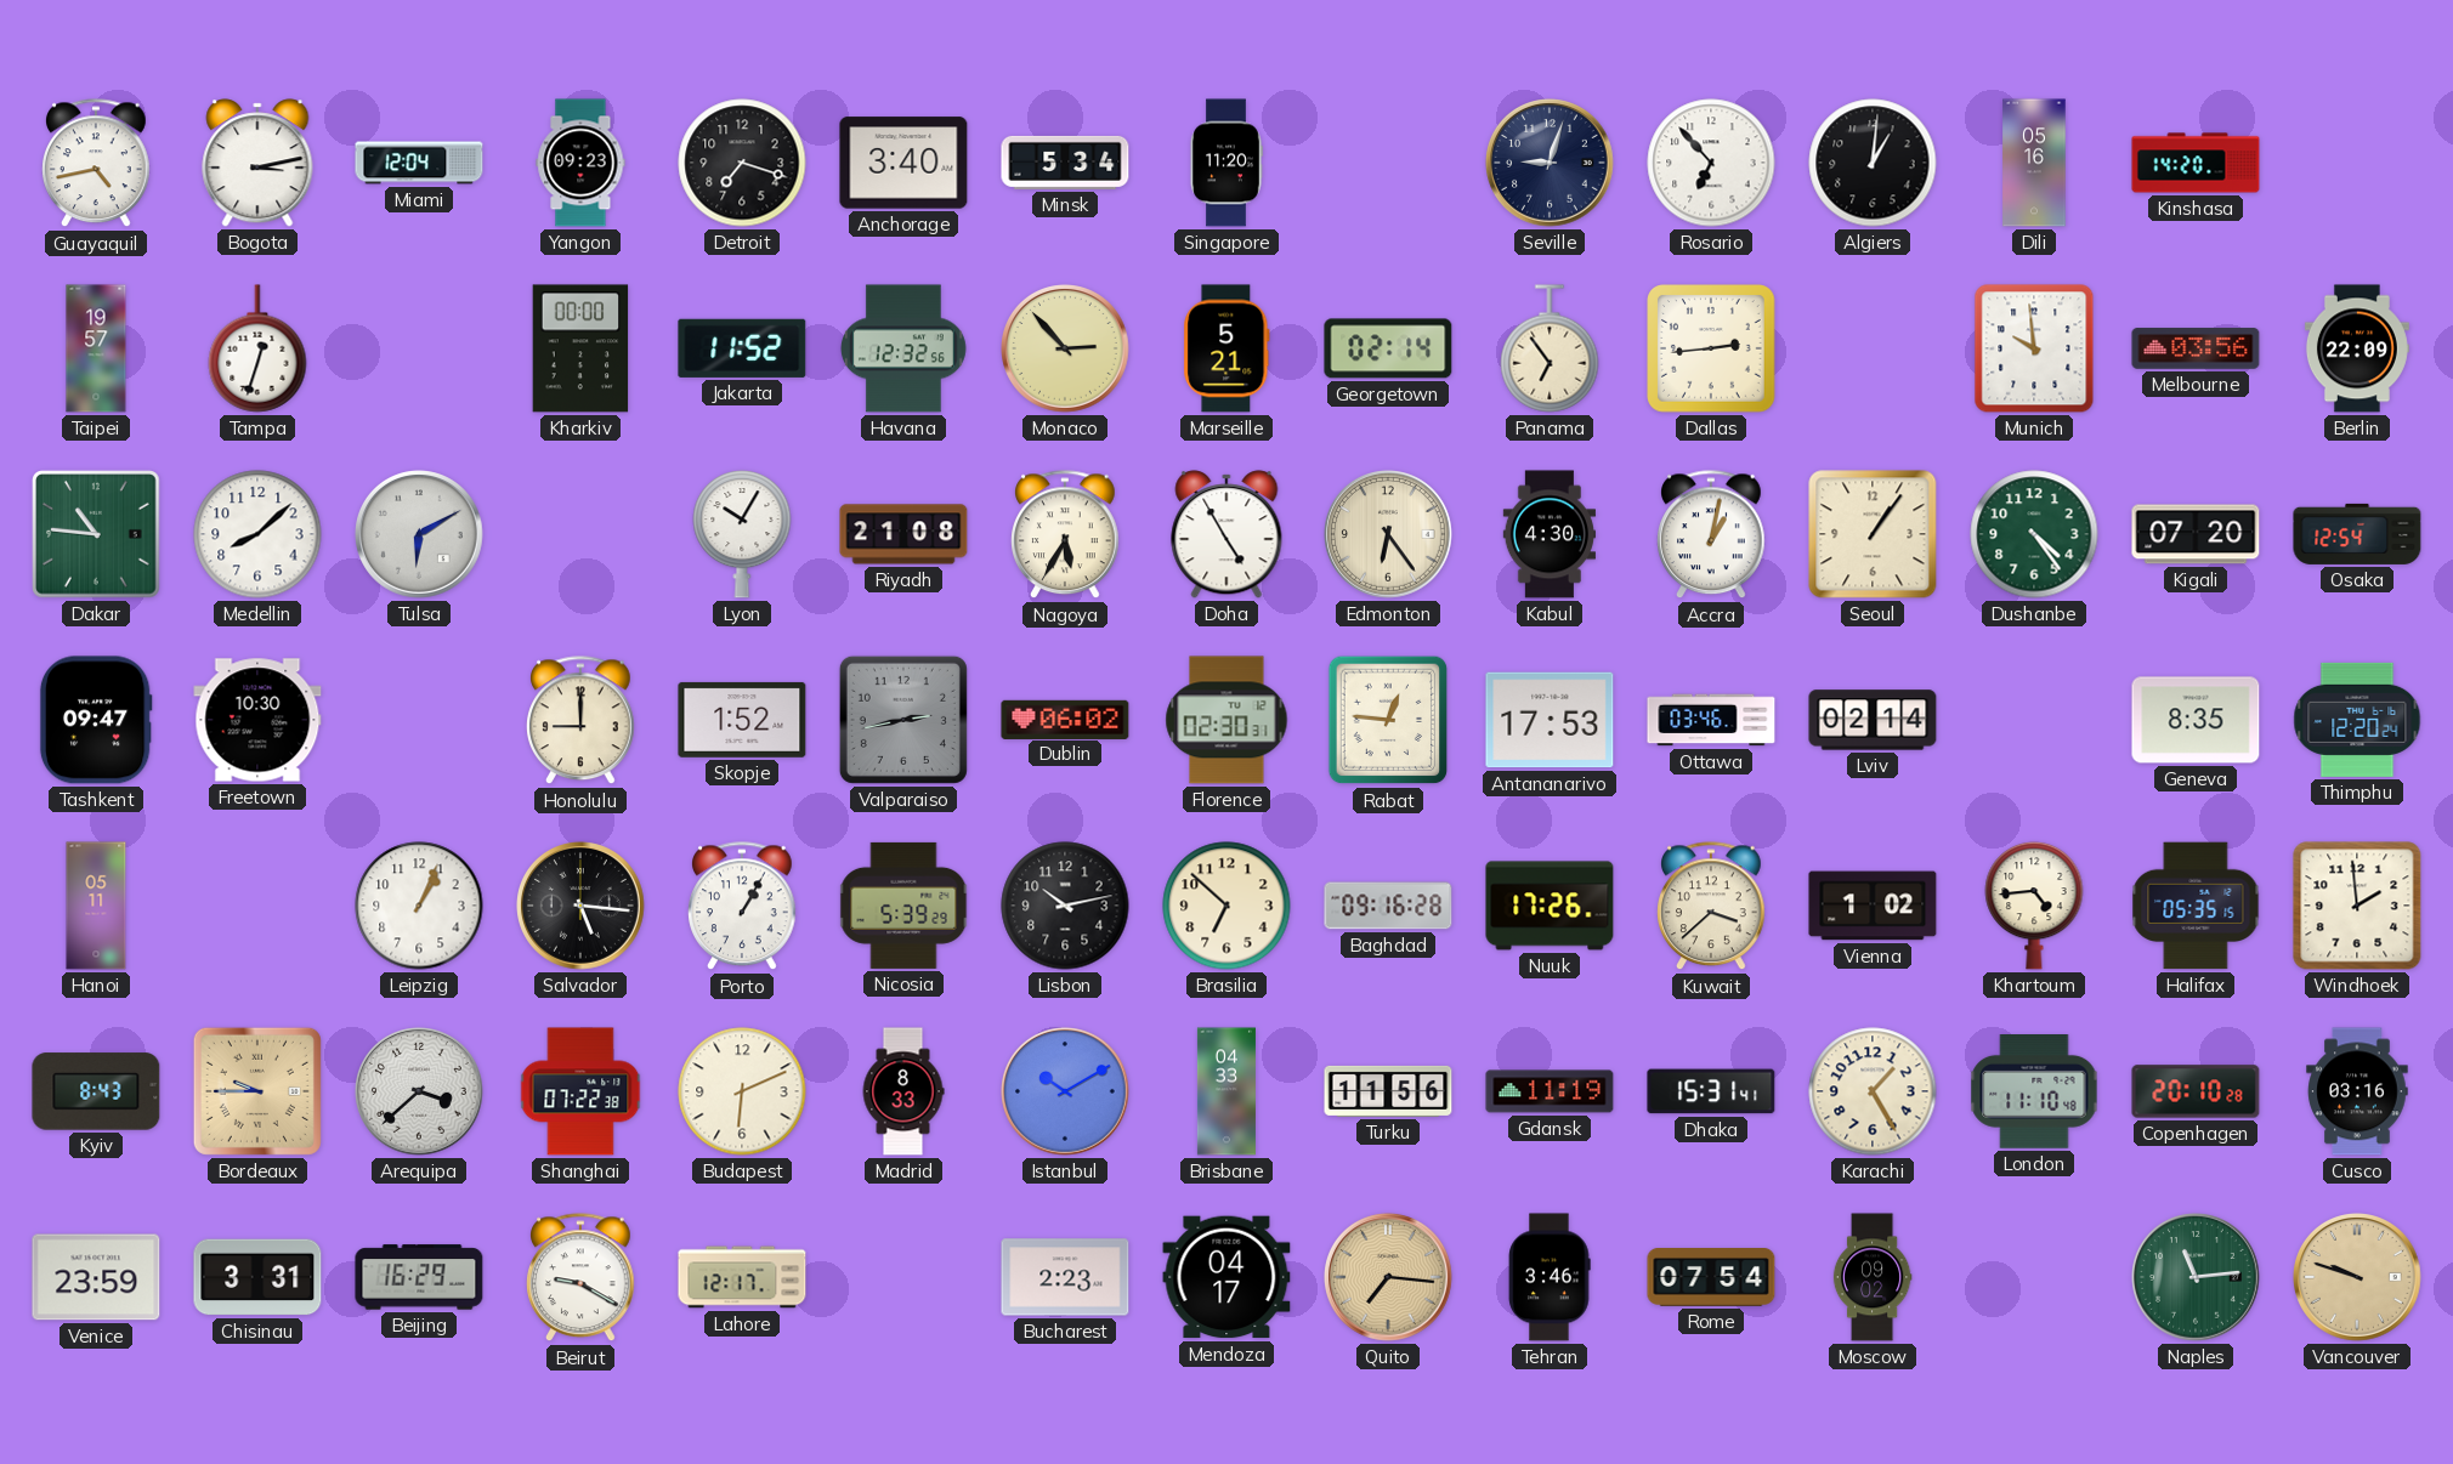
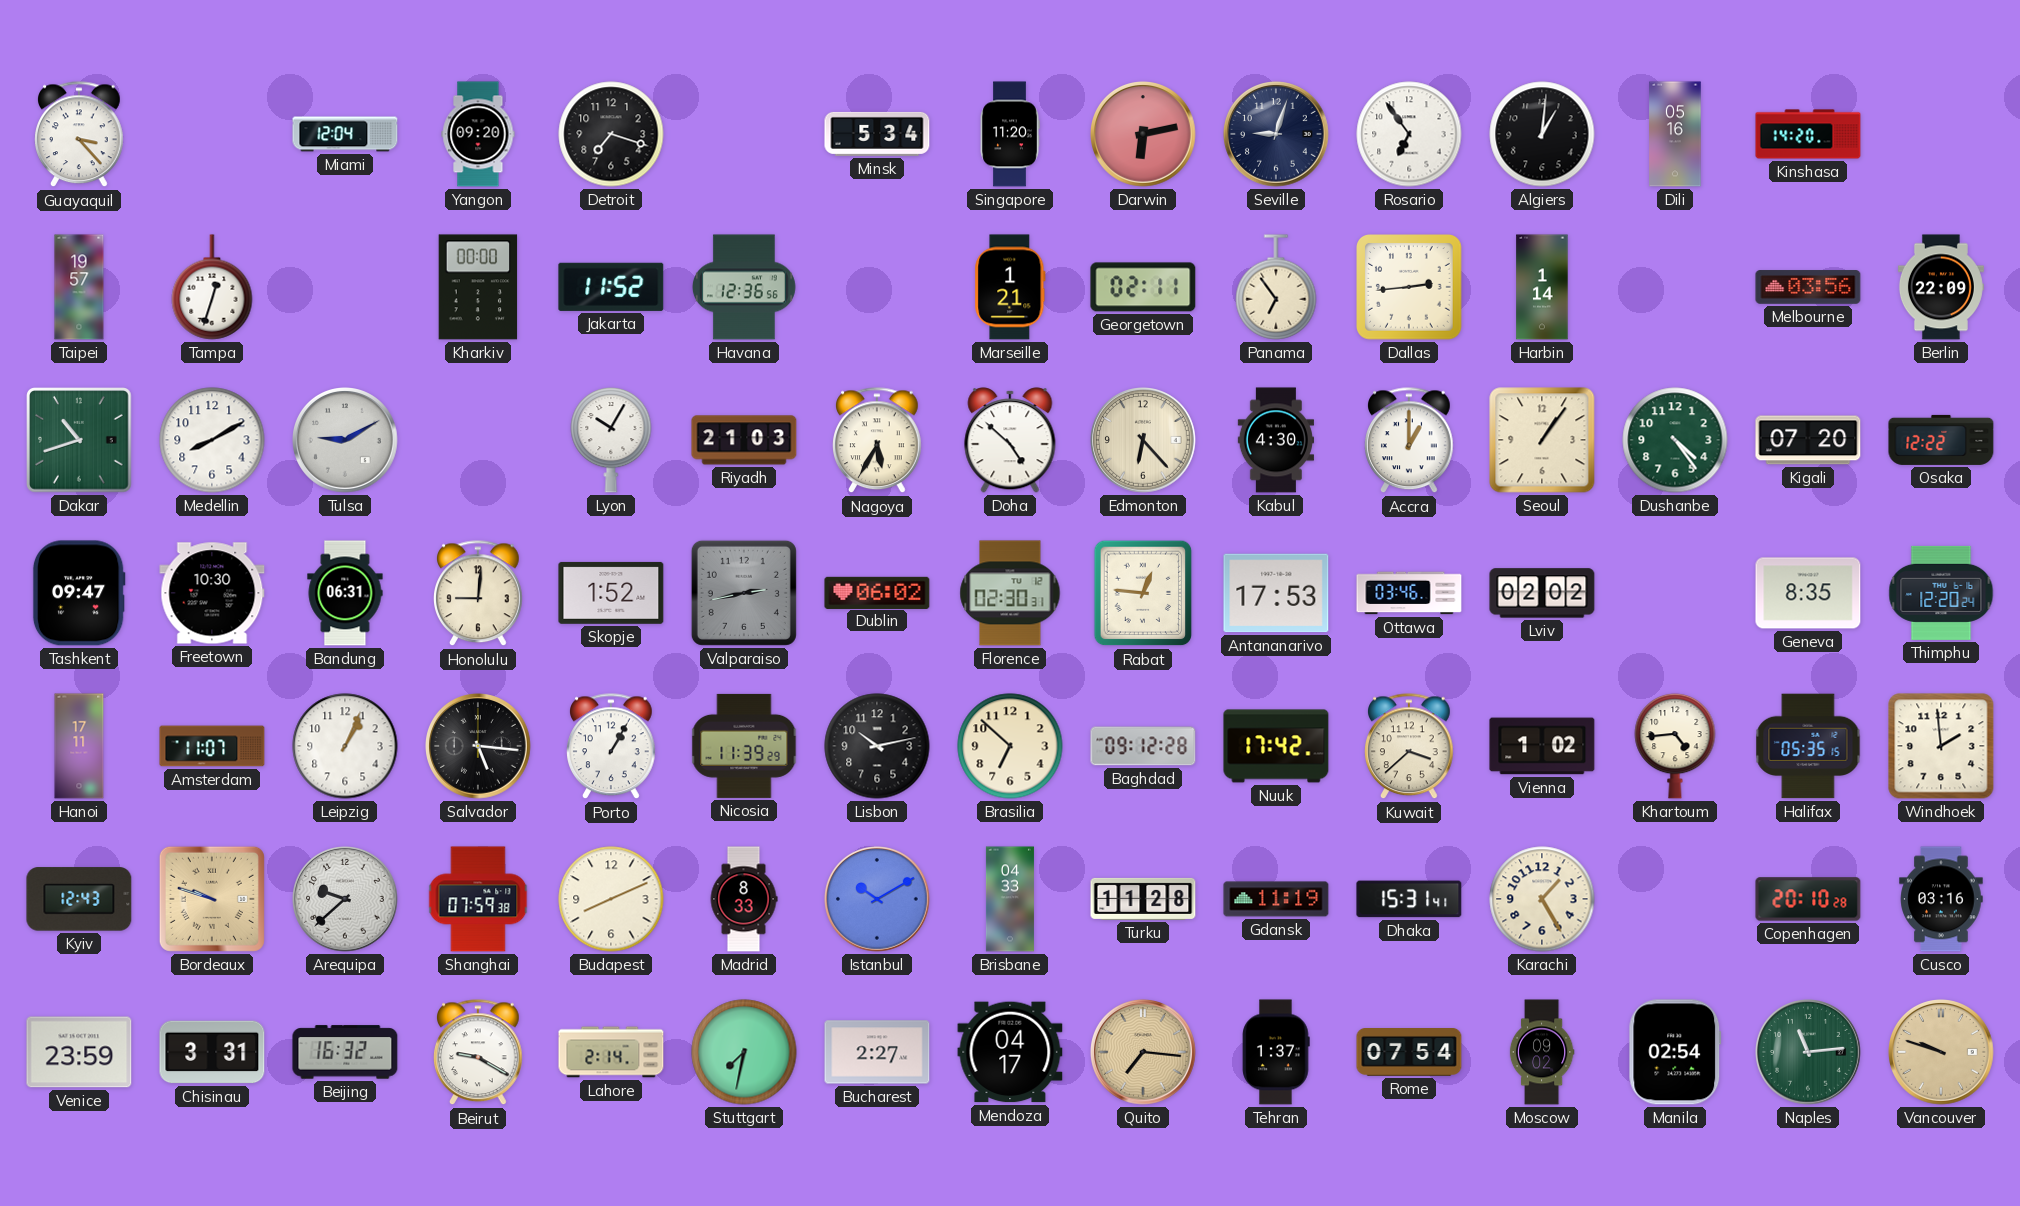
Guayaquil: 4:43 -> 3:23
Bogota: 3:13 -> none
Yangon: 09:23 -> 09:20
Anchorage: 3:40 -> none
Darwin: none -> 6:13
Rosario: 6:53 -> 6:54
Havana: 12:32 -> 12:36
Monaco: 2:53 -> none
Marseille: 5:21 -> 1:21
Georgetown: 02:14 -> 02:11
Harbin: none -> 1:14
Munich: 9:59 -> none
Dakar: 10:46 -> 10:42
Medellin: 8:08 -> 8:10
Tulsa: 6:10 -> 9:10
Riyadh: 21:08 -> 21:03
Doha: 4:55 -> 4:52
Edmonton: 6:24 -> 6:23
Accra: 1:02 -> 1:00
Osaka: 12:54 -> 12:22
Bandung: none -> 06:31
Honolulu: 9:00 -> 9:01
Lviv: 02:14 -> 02:02
Hanoi: 05:11 -> 17:11
Amsterdam: none -> 11:07
Nicosia: 5:39 -> 11:39
Baghdad: 09:16 -> 09:12
Nuuk: 17:26 -> 17:42
Kyiv: 8:43 -> 12:43
Bordeaux: 9:45 -> 9:48
Arequipa: 3:38 -> 9:38
Shanghai: 07:22 -> 07:59
Budapest: 6:11 -> 8:11
Turku: 11:56 -> 11:28
London: 11:10 -> none
Beijing: 16:29 -> 16:32
Lahore: 12:17 -> 2:14
Stuttgart: none -> 7:32
Bucharest: 2:23 -> 2:27
Tehran: 3:46 -> 1:37
Manila: none -> 02:54
